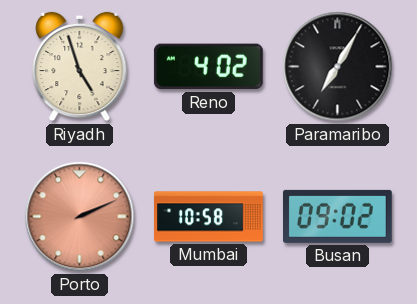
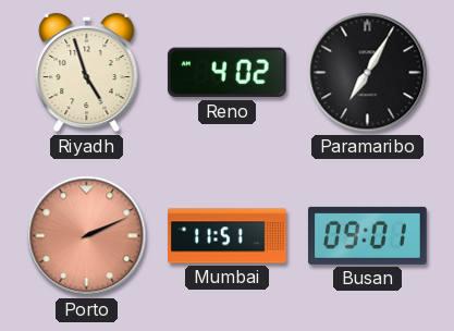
Mumbai: 10:58 -> 11:51
Busan: 09:02 -> 09:01
